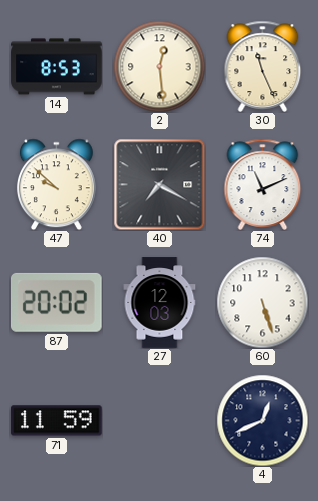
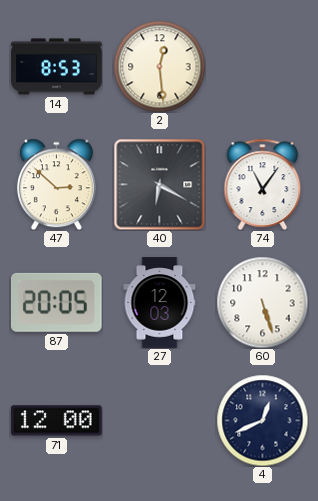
30: 11:26 -> none
47: 9:52 -> 2:52
40: 7:20 -> 6:20
74: 11:11 -> 11:06
87: 20:02 -> 20:05
71: 11:59 -> 12:00
